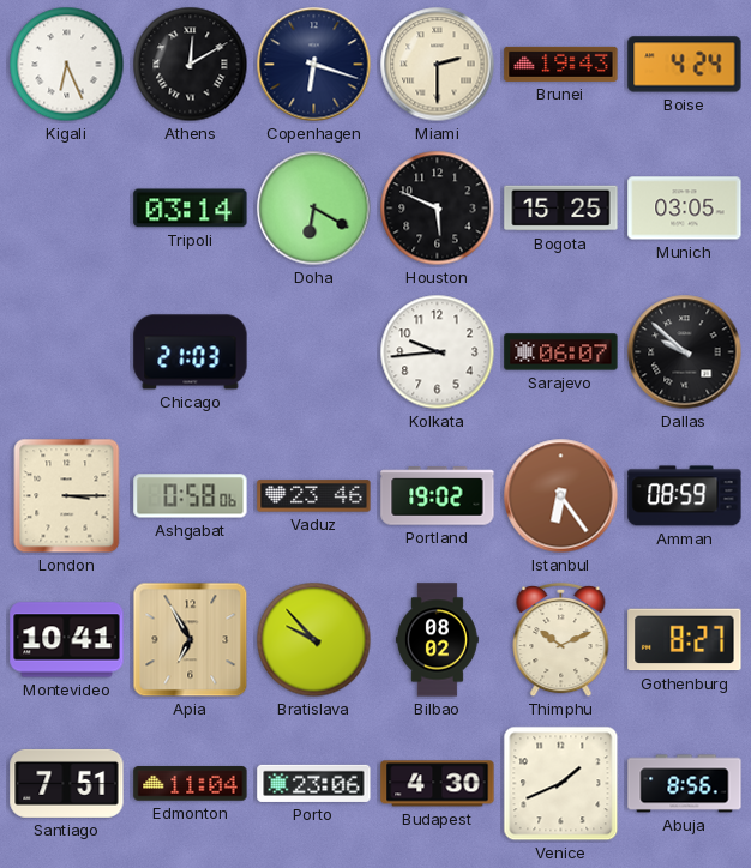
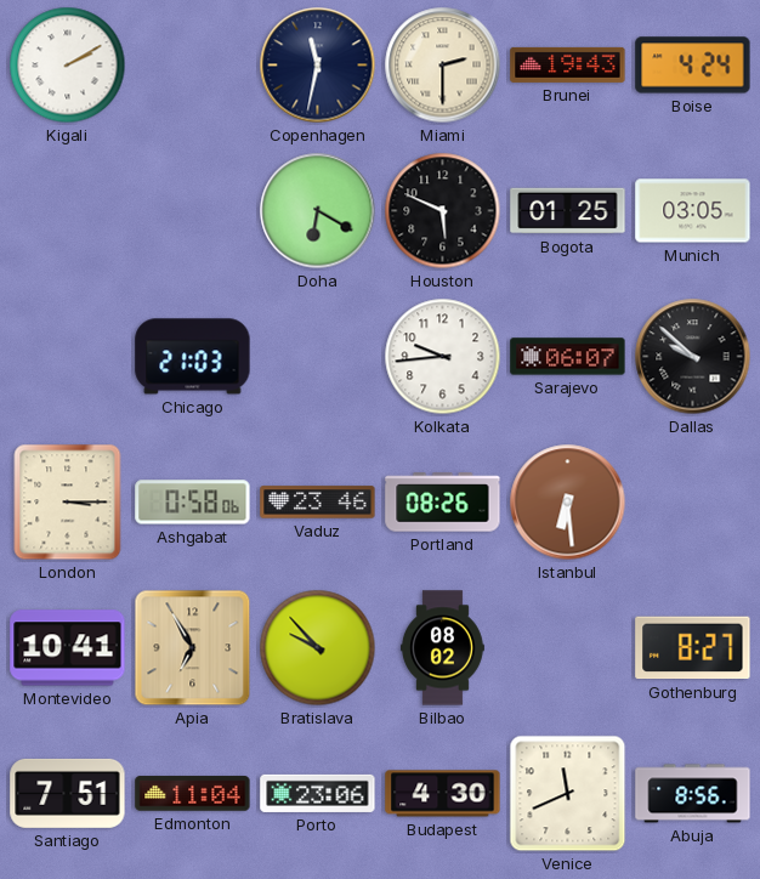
Kigali: 6:26 -> 2:10
Athens: 12:10 -> none
Copenhagen: 6:18 -> 11:32
Tripoli: 03:14 -> none
Bogota: 15:25 -> 01:25
Portland: 19:02 -> 08:26
Istanbul: 6:24 -> 6:29
Amman: 08:59 -> none
Thimphu: 10:11 -> none
Venice: 1:41 -> 11:41
